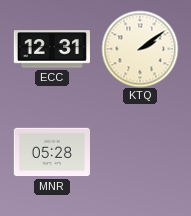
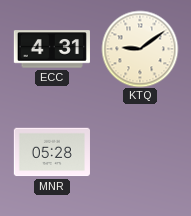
ECC: 12:31 -> 4:31
KTQ: 2:09 -> 9:09
